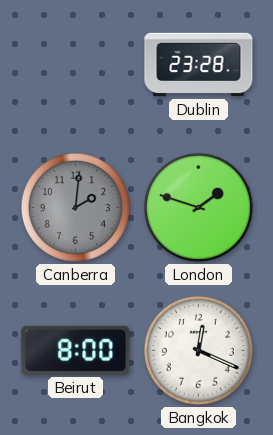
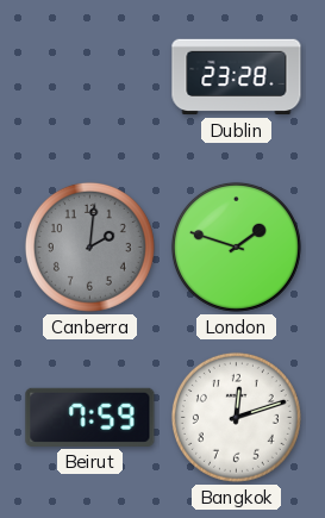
Beirut: 8:00 -> 7:59
Bangkok: 12:19 -> 12:12
